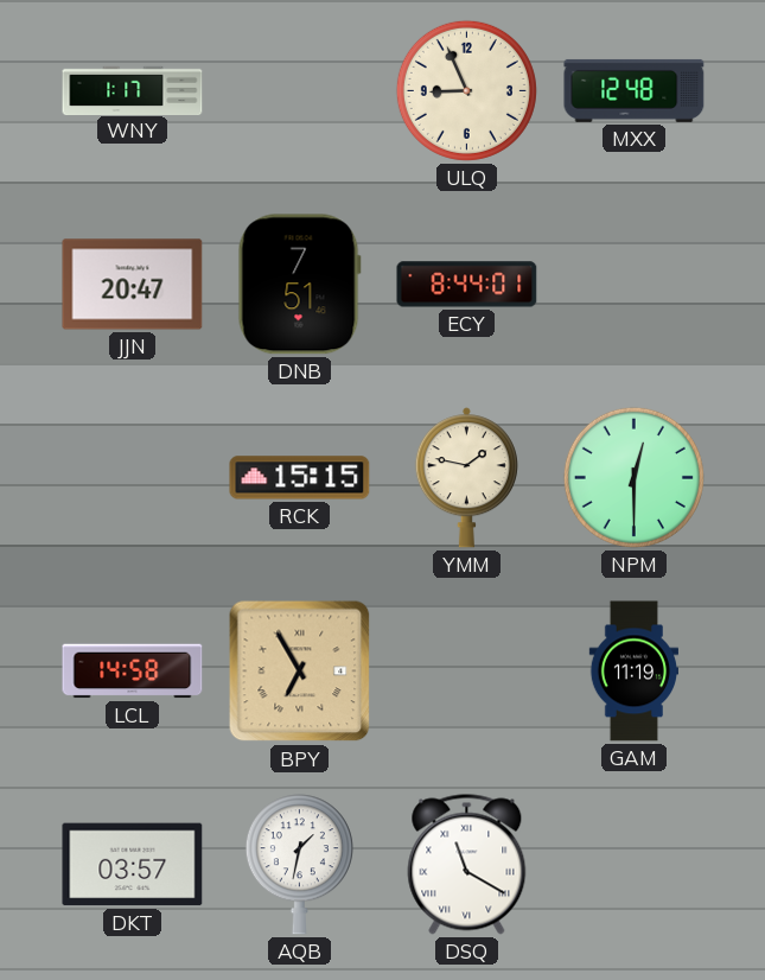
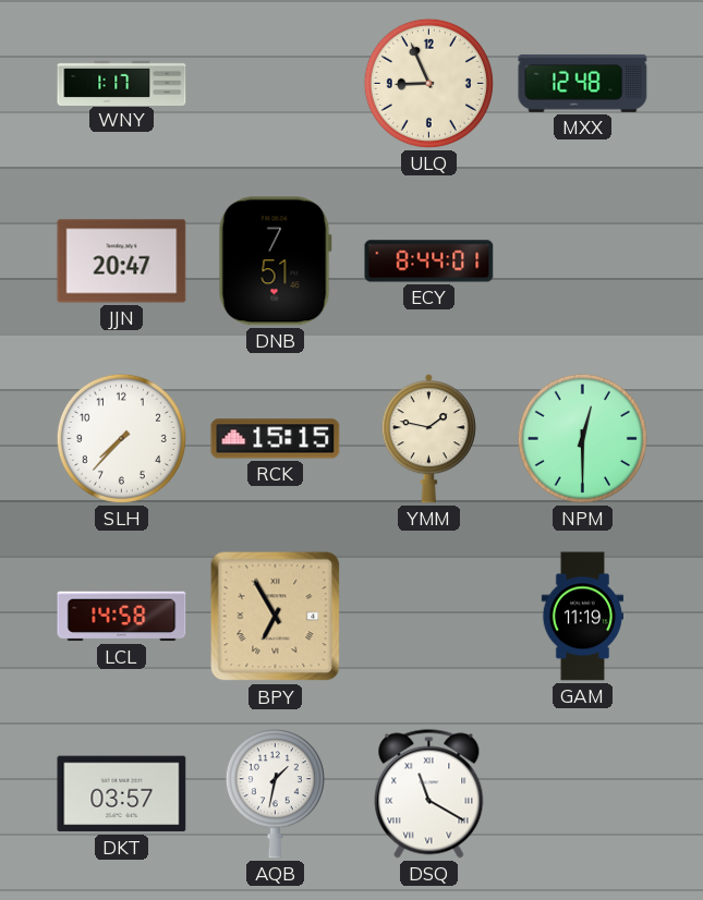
SLH: none -> 7:37
